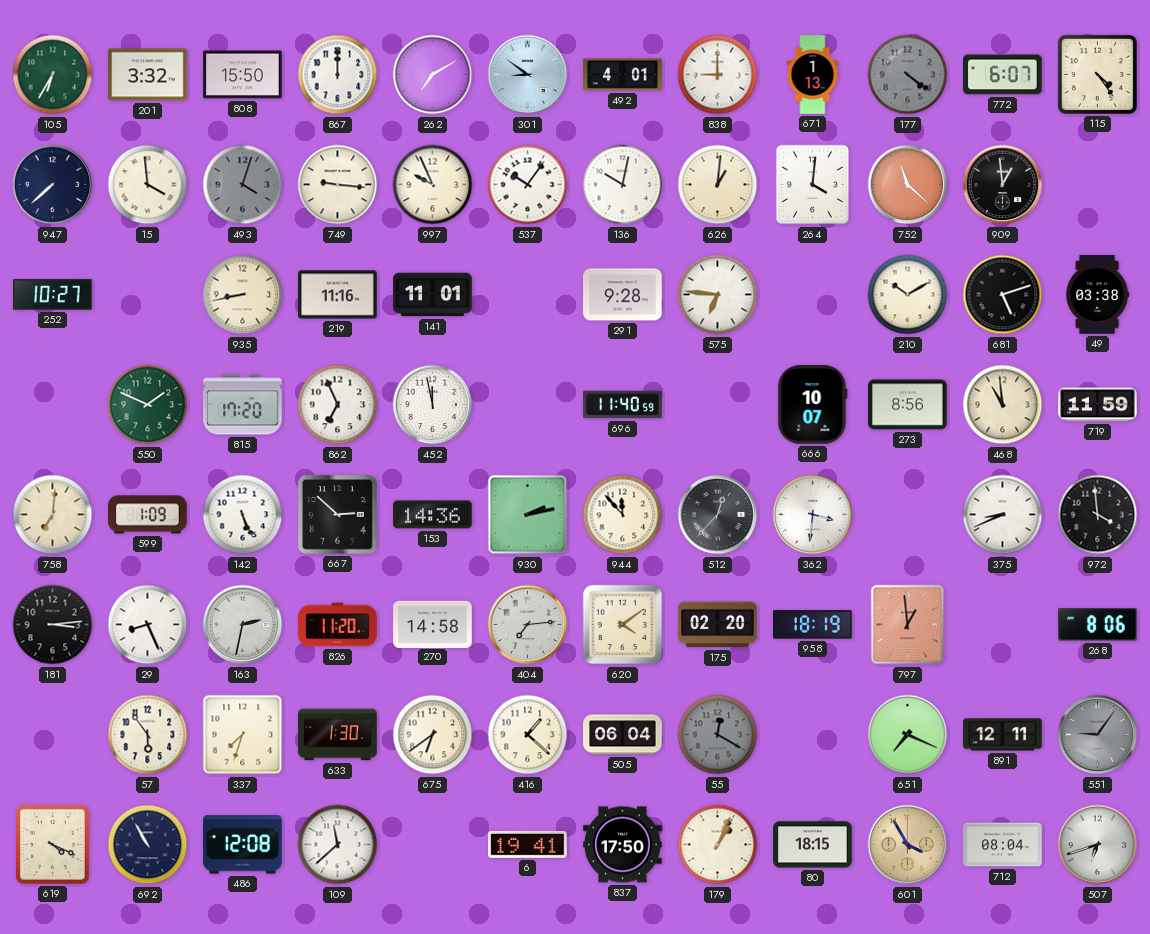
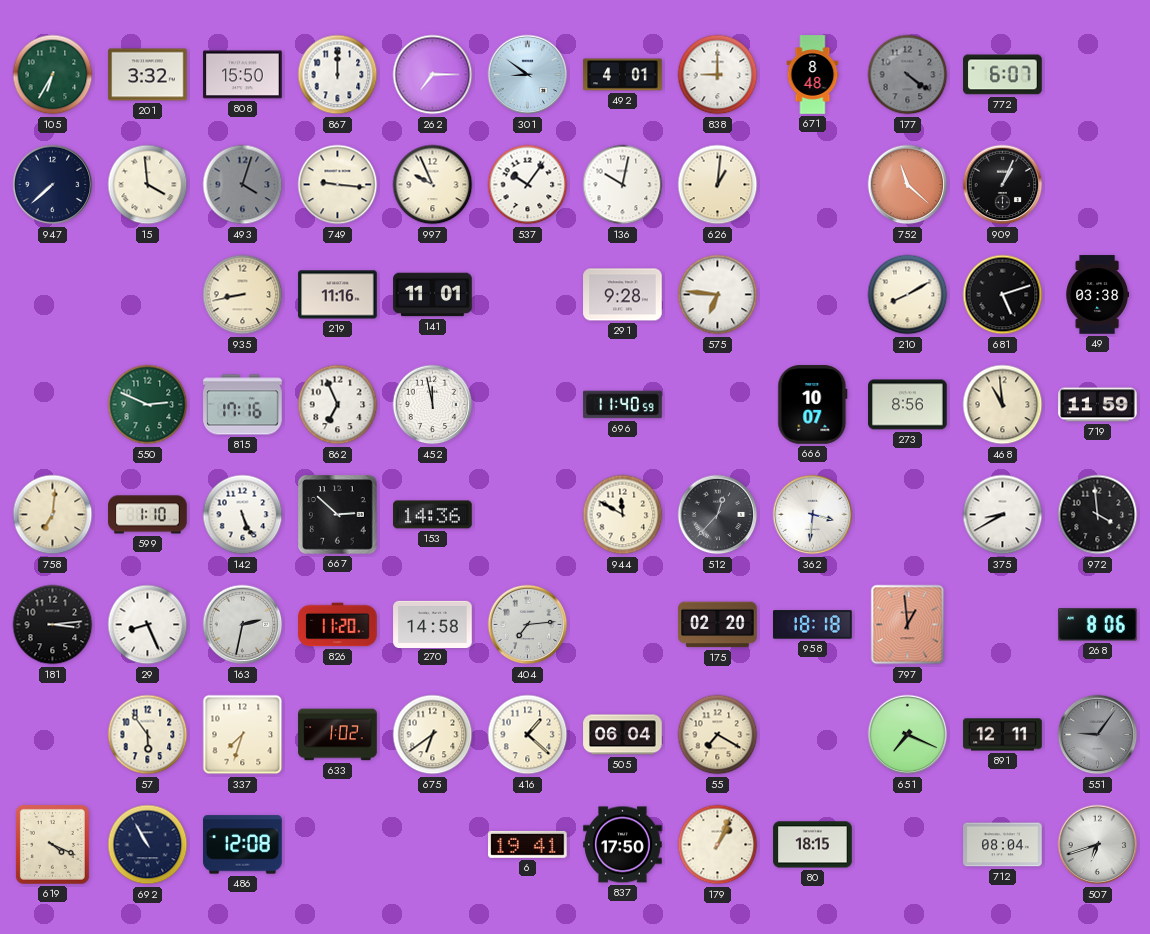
262: 7:10 -> 7:15
671: 1:13 -> 8:48
115: 4:24 -> none
264: 4:01 -> none
909: 12:59 -> 1:04
252: 10:27 -> none
210: 10:10 -> 8:10
550: 1:49 -> 2:49
815: 17:20 -> 17:16
599: 1:09 -> 1:10
930: 2:13 -> none
944: 11:53 -> 11:50
375: 8:41 -> 8:40
620: 4:09 -> none
958: 18:19 -> 18:18
633: 1:30 -> 1:02
55: 12:20 -> 7:20
55 dial: grey -> cream
109: 11:38 -> none
601: 3:55 -> none
